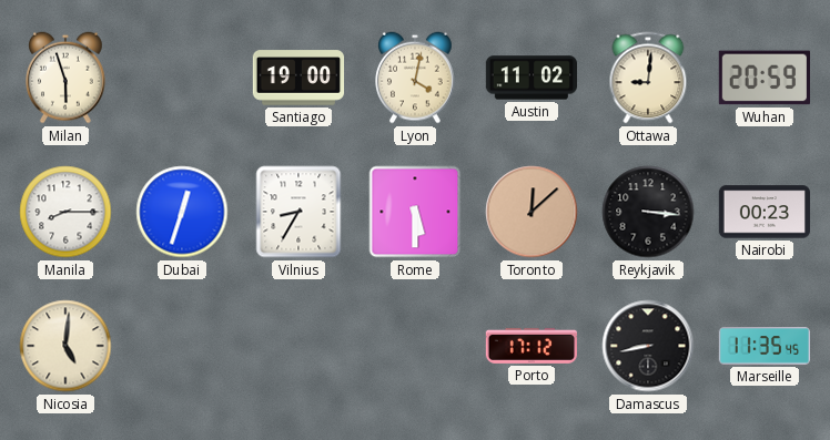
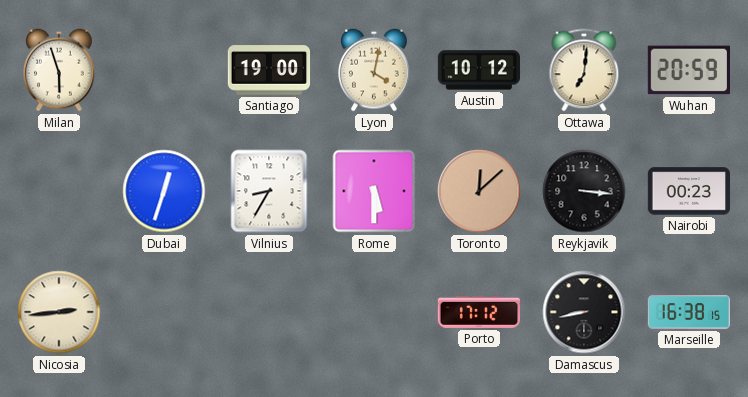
Austin: 11:02 -> 10:12
Ottawa: 9:01 -> 7:01
Manila: 8:15 -> none
Nicosia: 5:01 -> 2:44
Marseille: 11:35 -> 16:38
